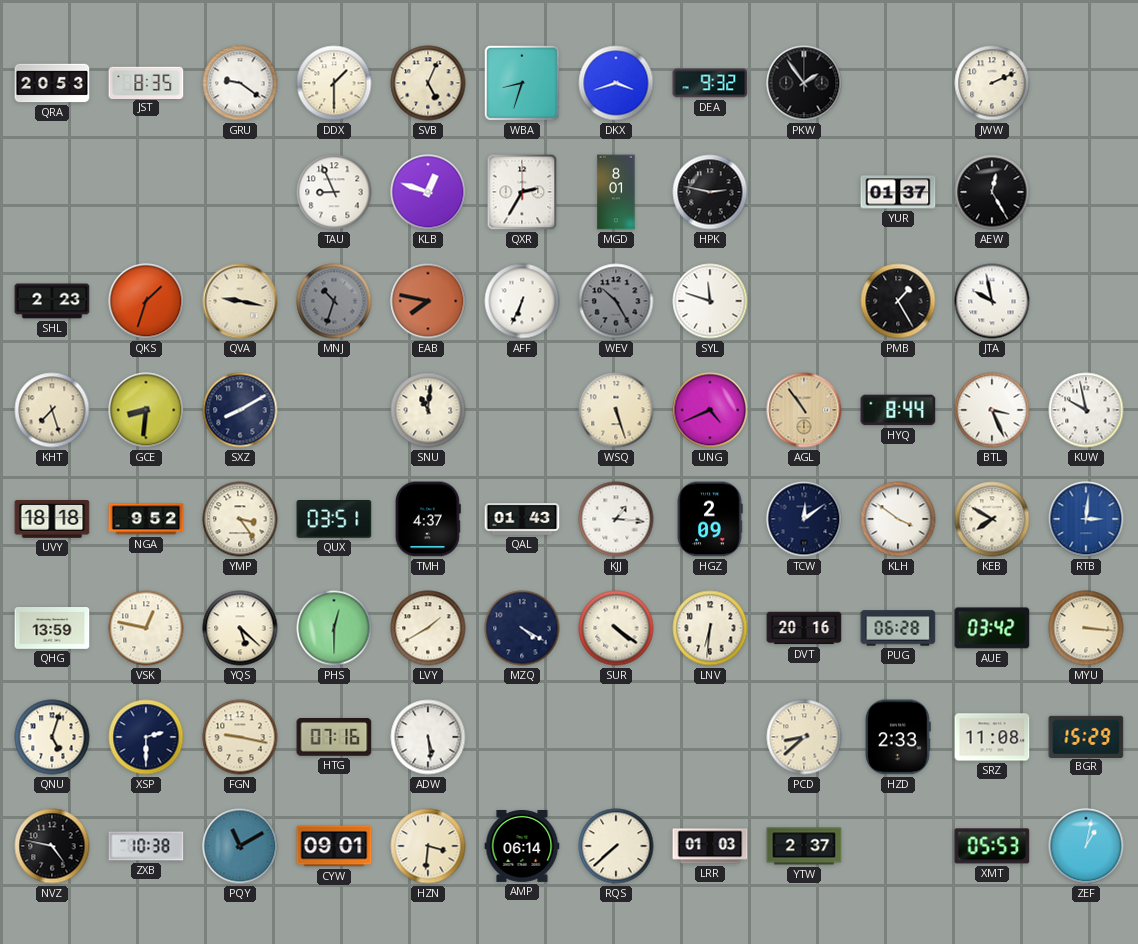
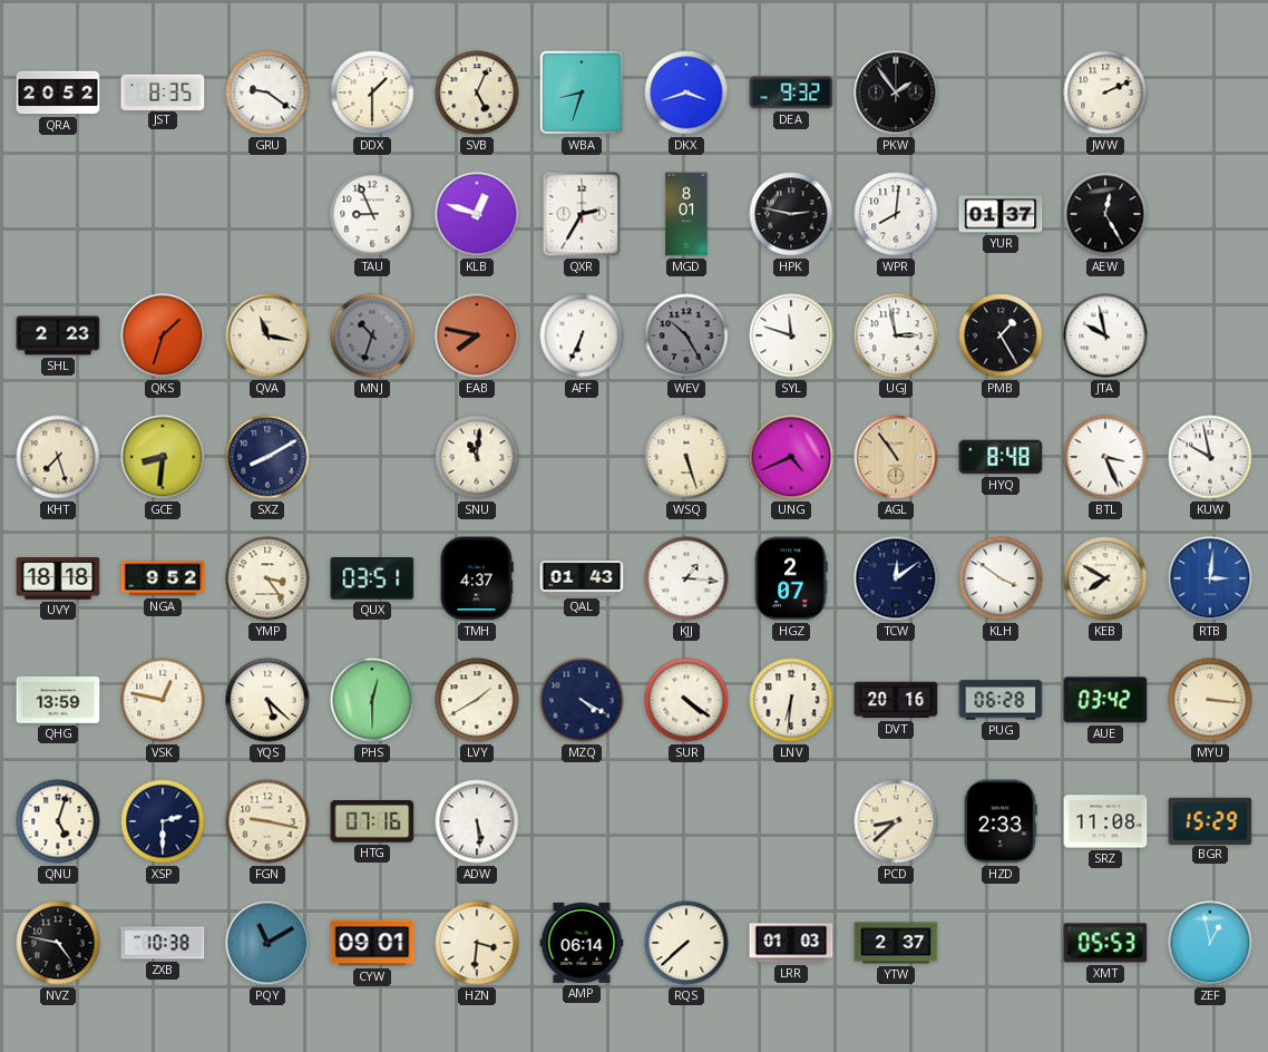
QRA: 20:53 -> 20:52
WPR: none -> 8:01
QVA: 9:17 -> 11:17
UGJ: none -> 2:58
HYQ: 8:44 -> 8:48
HGZ: 2:09 -> 2:07
ZEF: 1:02 -> 12:58
